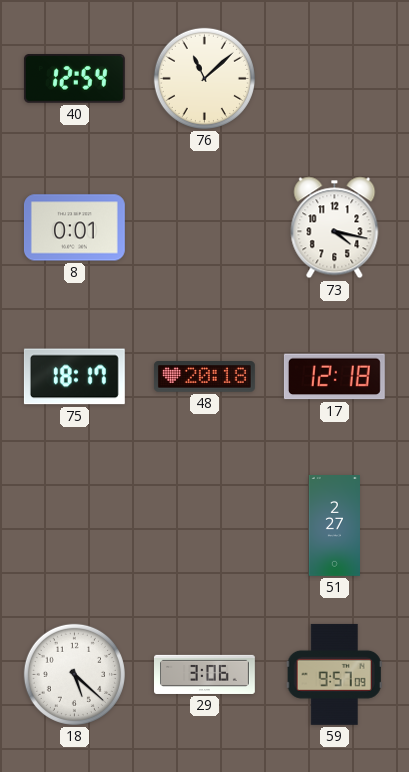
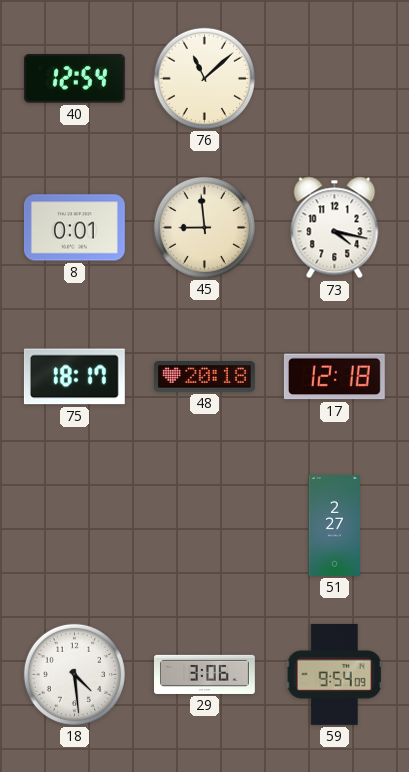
45: none -> 8:59
18: 5:22 -> 4:29
59: 9:57 -> 9:54
